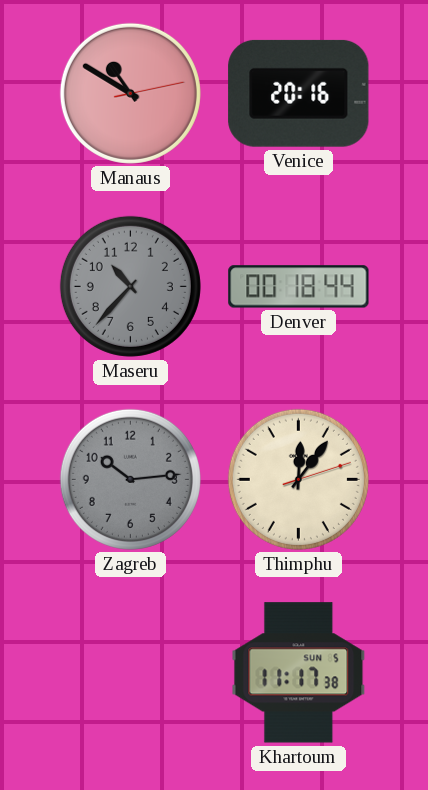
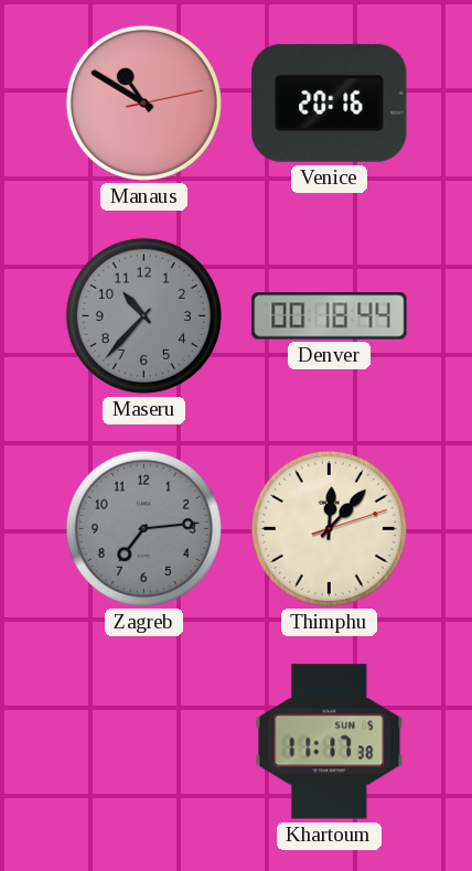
Zagreb: 10:14 -> 7:14
Thimphu: 12:06 -> 12:07
